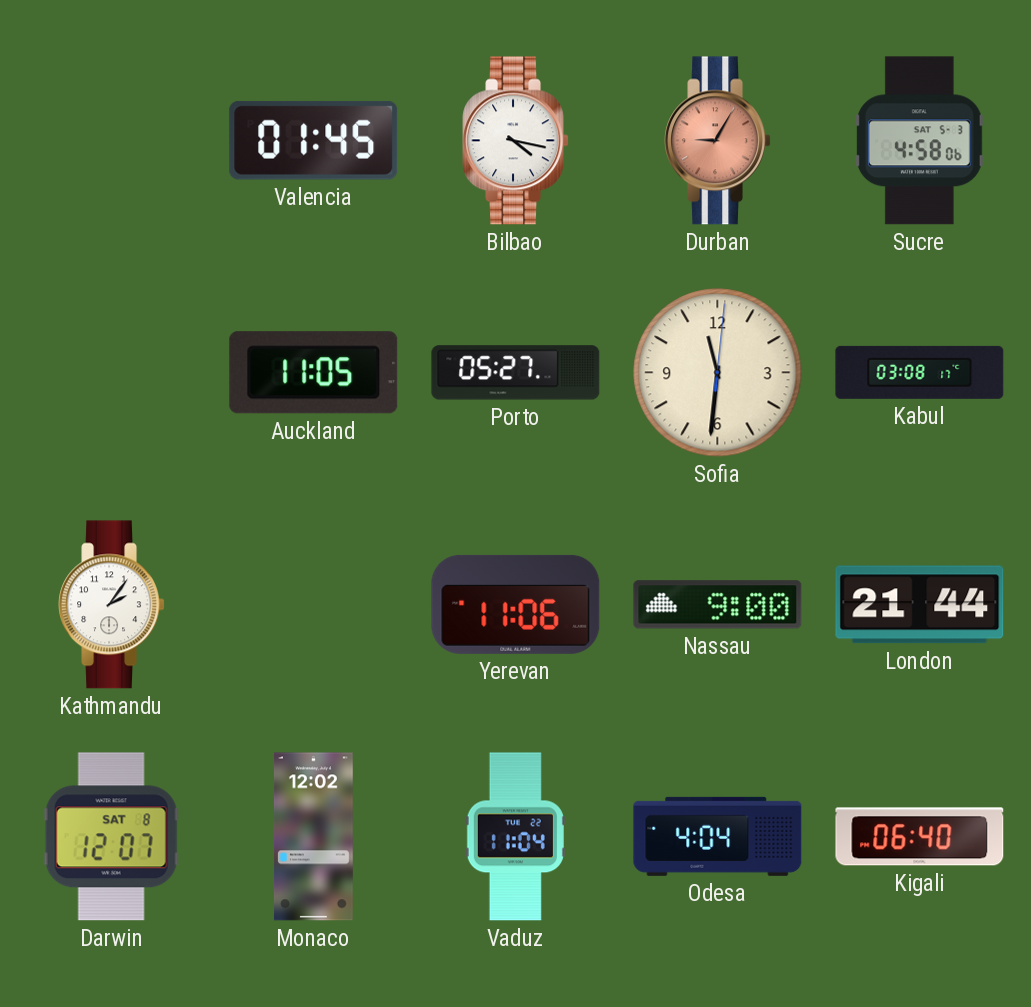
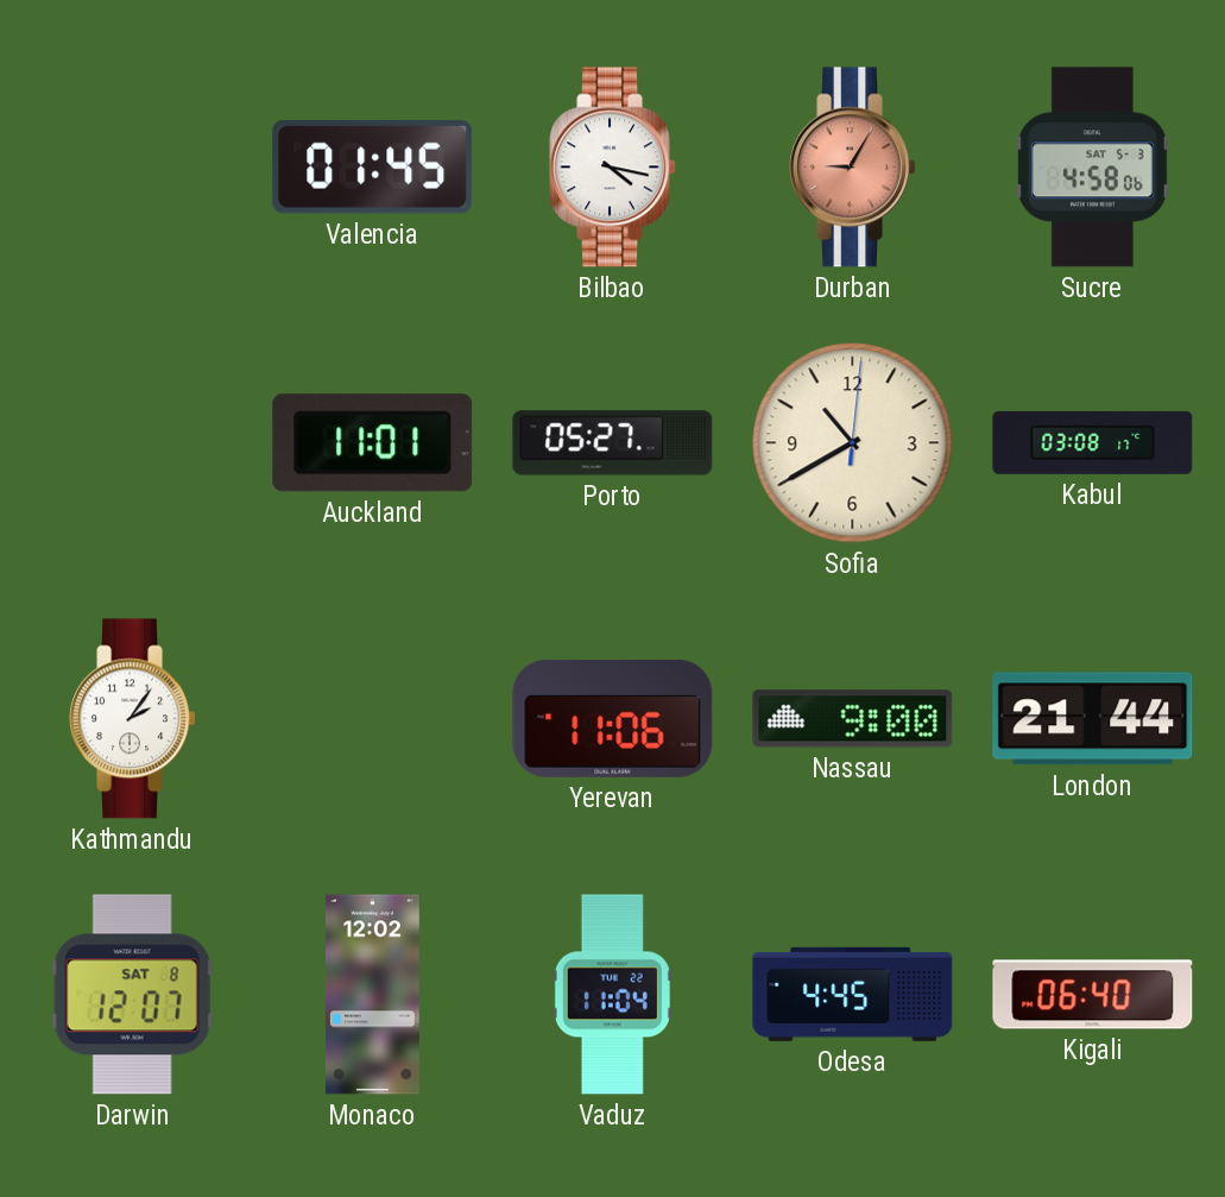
Auckland: 11:05 -> 11:01
Sofia: 11:31 -> 10:40
Odesa: 4:04 -> 4:45
